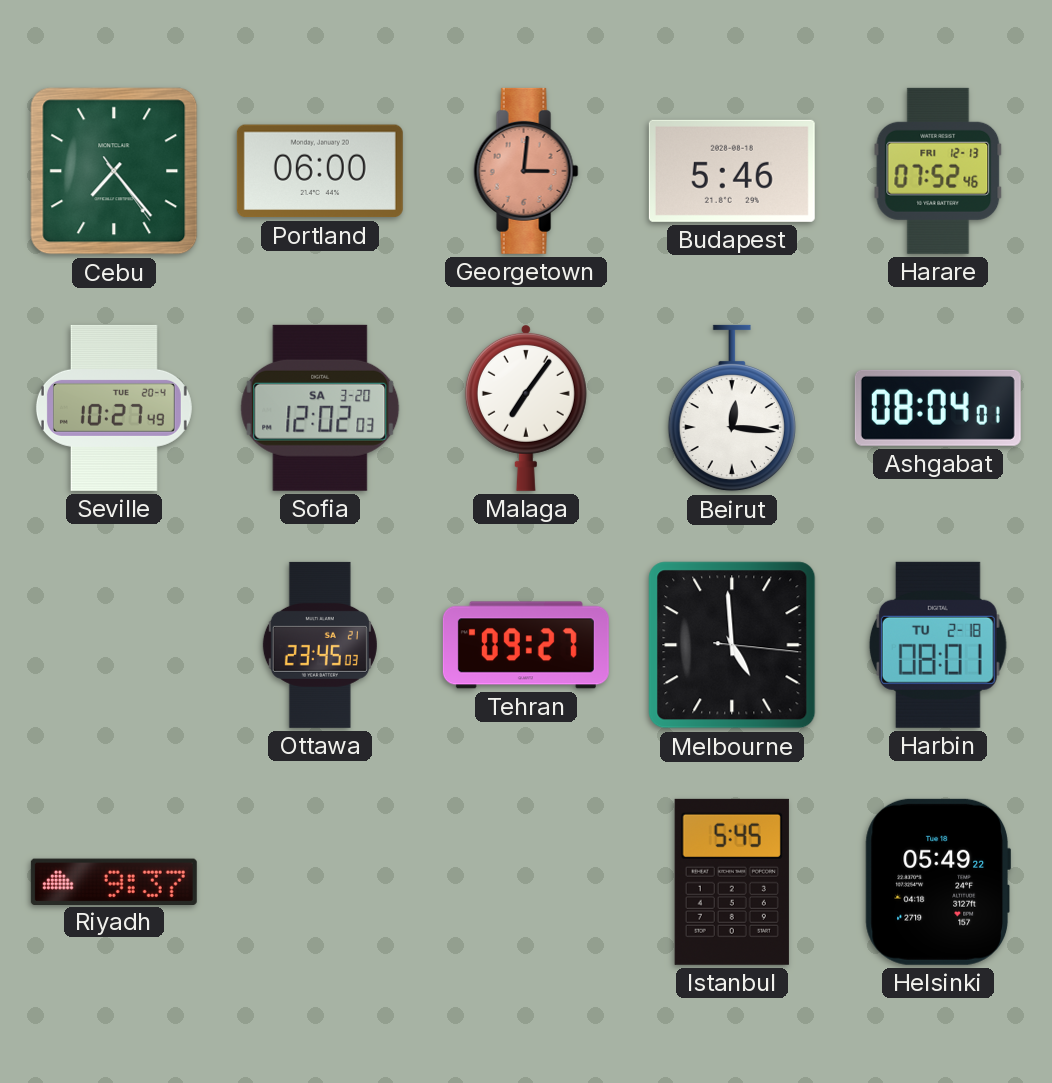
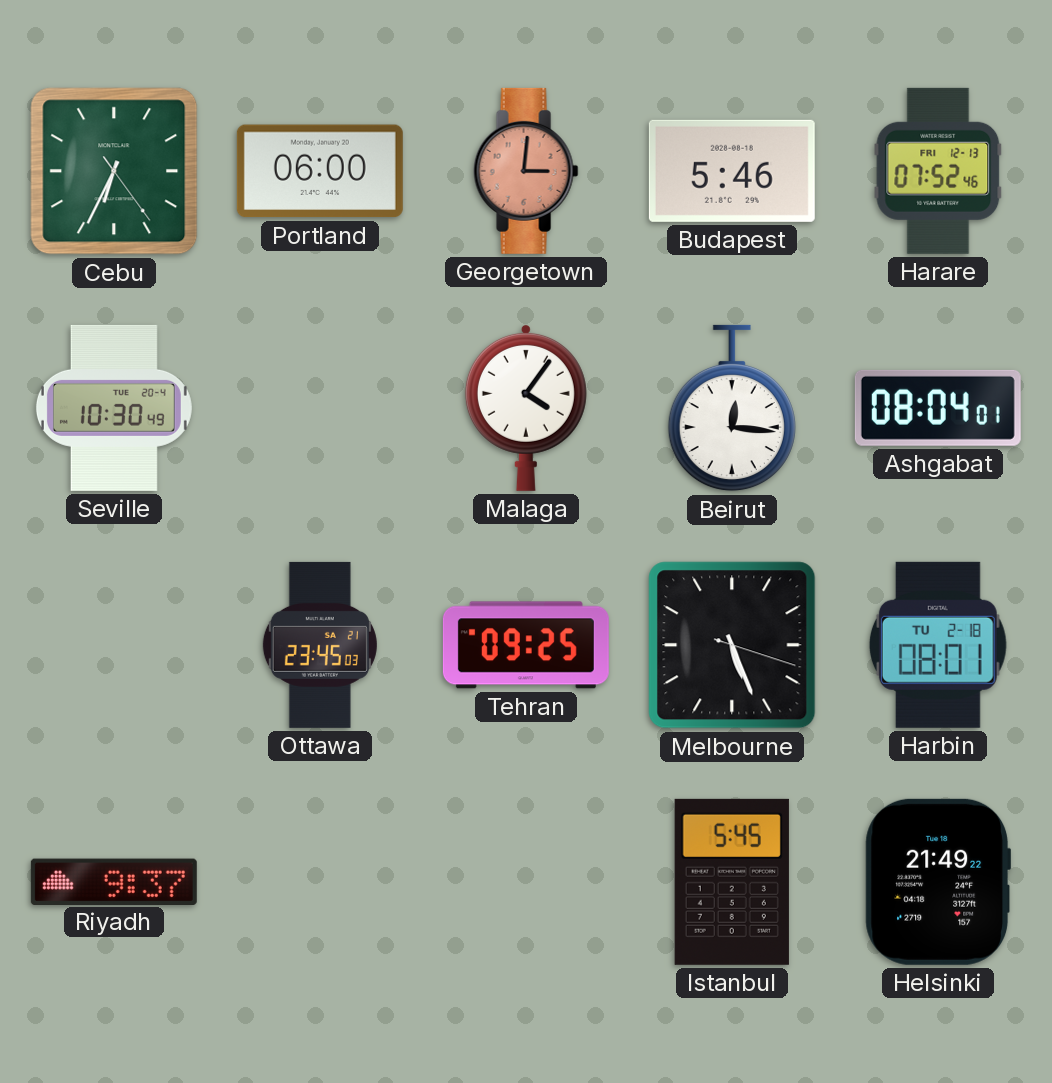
Cebu: 7:23 -> 6:34
Seville: 10:27 -> 10:30
Sofia: 12:02 -> none
Malaga: 7:06 -> 4:06
Tehran: 09:27 -> 09:25
Melbourne: 4:59 -> 5:26
Helsinki: 05:49 -> 21:49
